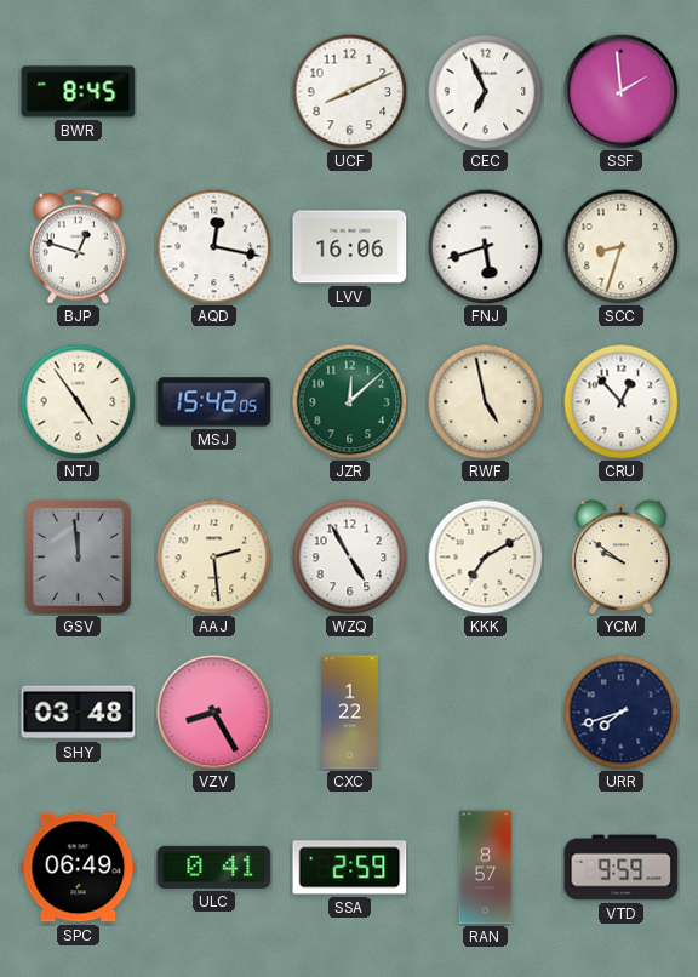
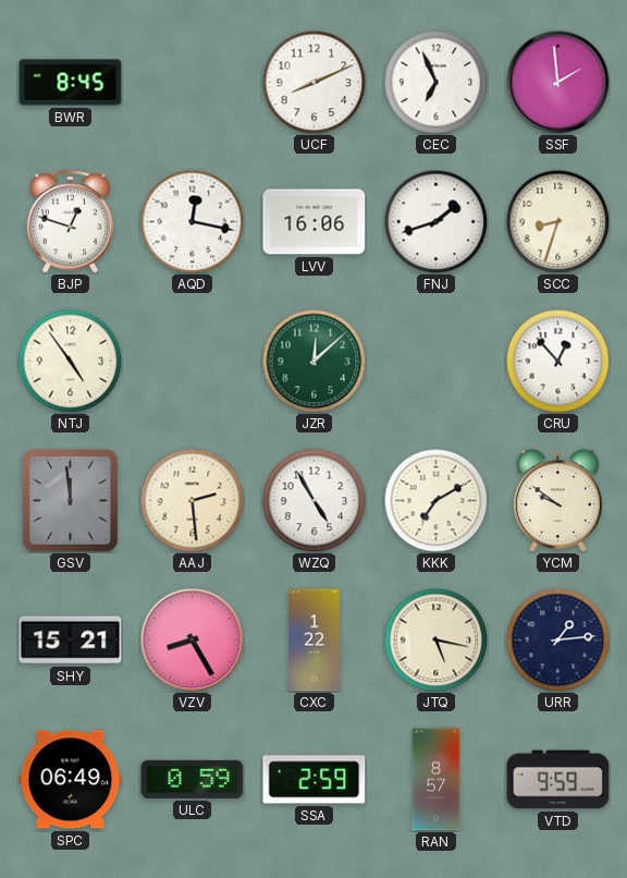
FNJ: 5:42 -> 1:42
MSJ: 15:42 -> none
RWF: 4:58 -> none
SHY: 03:48 -> 15:21
JTQ: none -> 5:17
URR: 7:42 -> 1:14
ULC: 0:41 -> 0:59
